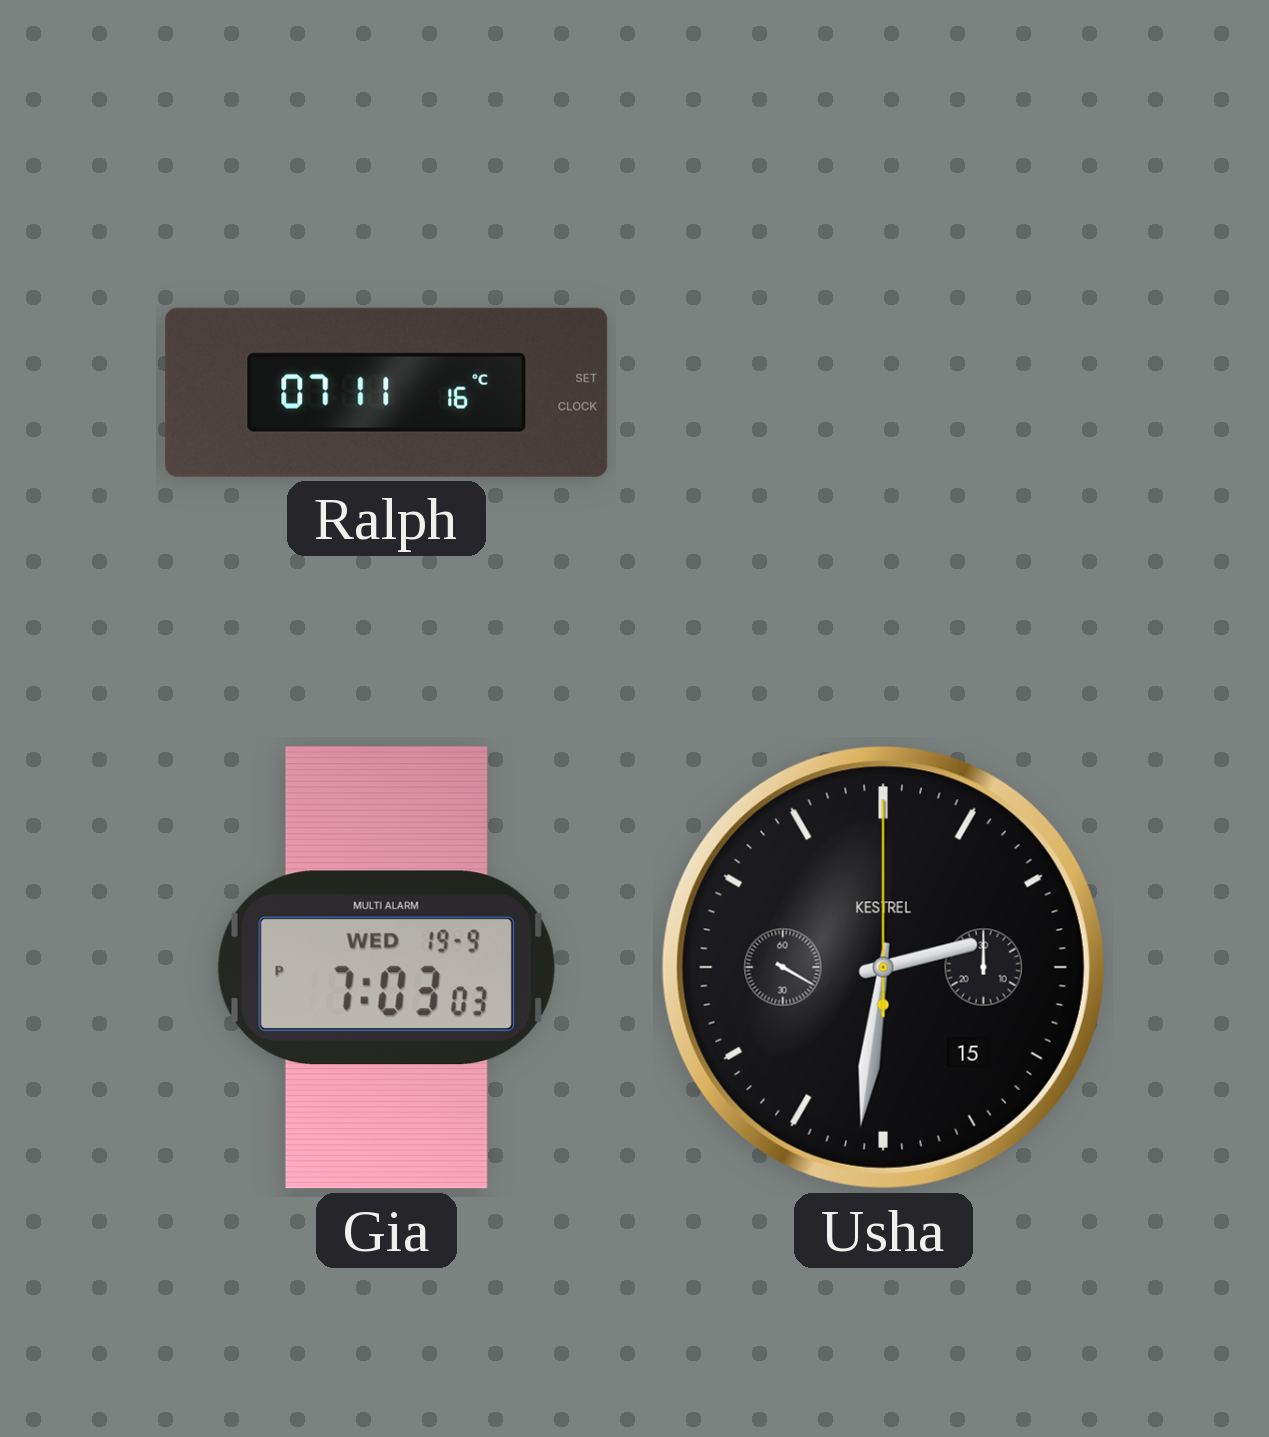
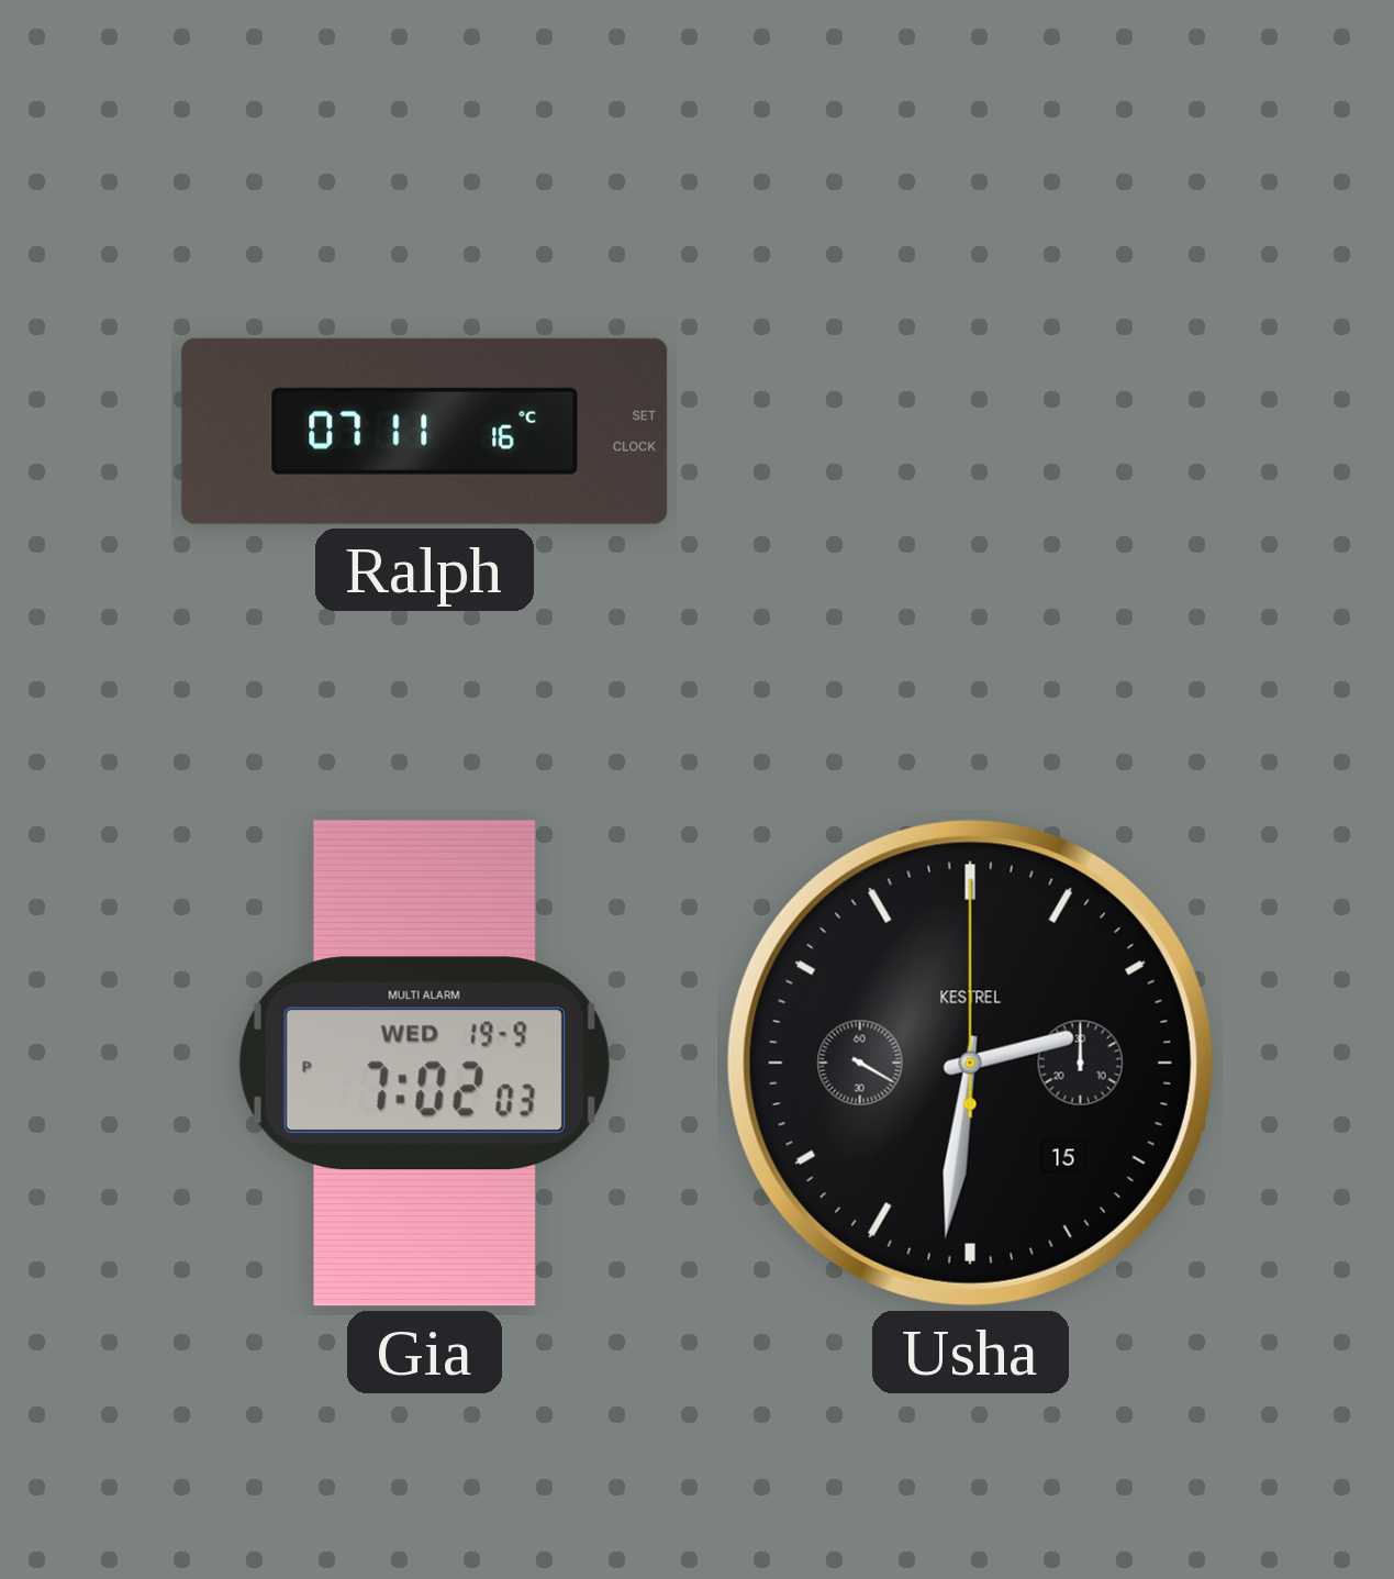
Gia: 7:03 -> 7:02
